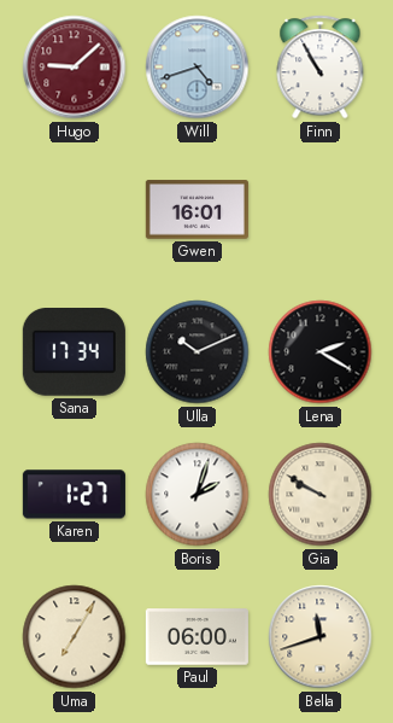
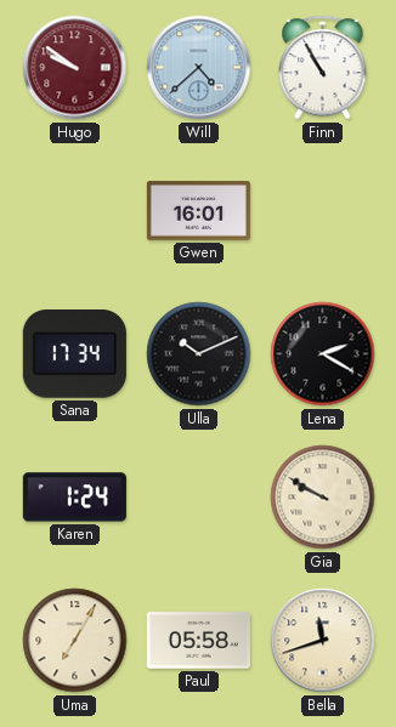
Hugo: 9:08 -> 9:51
Will: 4:42 -> 4:38
Karen: 1:27 -> 1:24
Boris: 2:03 -> none
Paul: 06:00 -> 05:58
